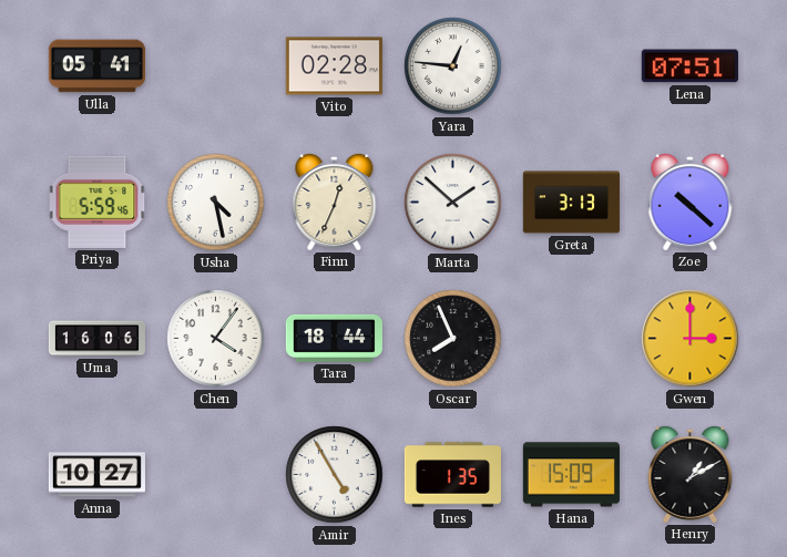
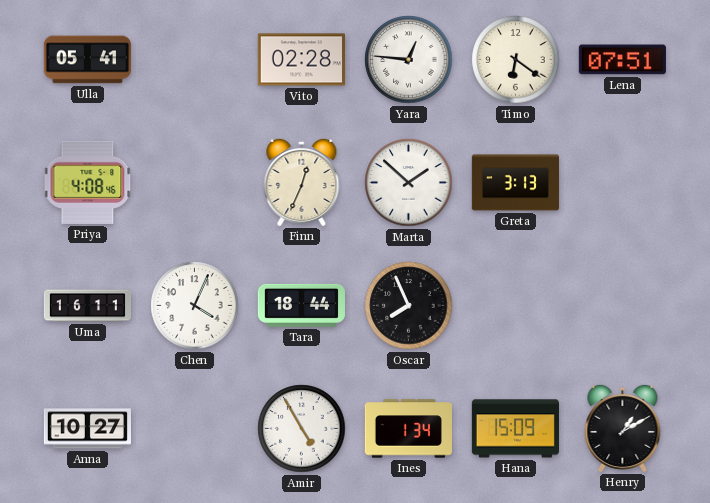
Timo: none -> 6:21
Priya: 5:59 -> 4:08
Usha: 4:28 -> none
Zoe: 10:22 -> none
Uma: 16:06 -> 16:11
Chen: 4:06 -> 4:04
Gwen: 3:00 -> none
Ines: 1:35 -> 1:34
